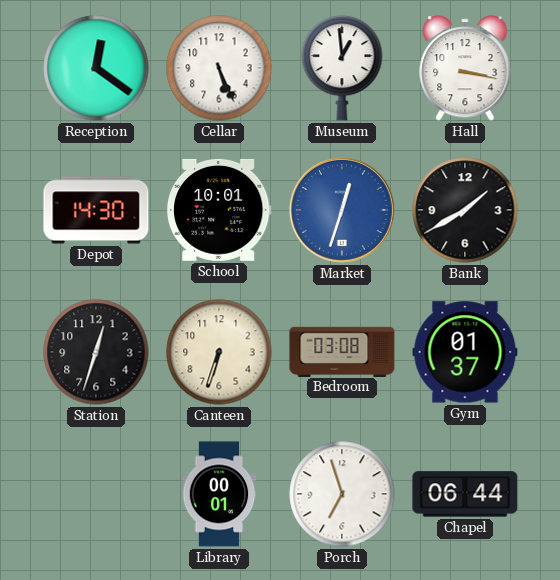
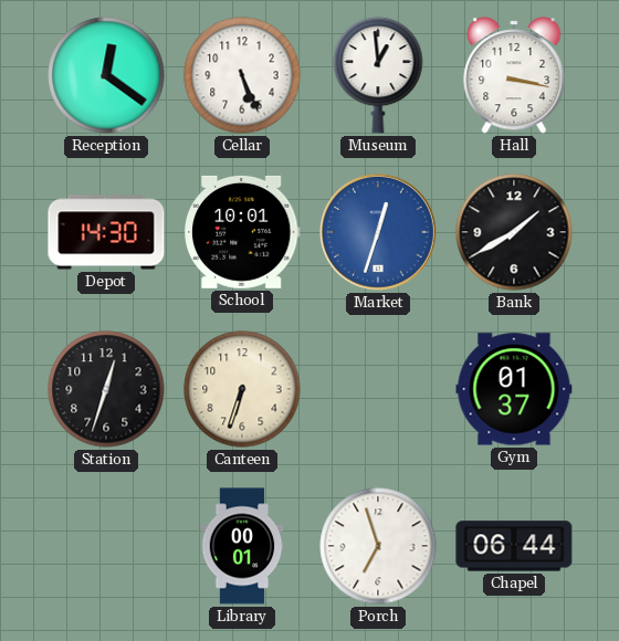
Bedroom: 03:08 -> none
